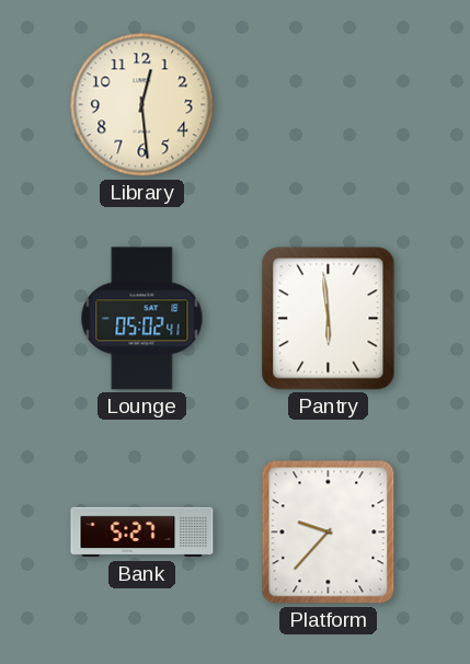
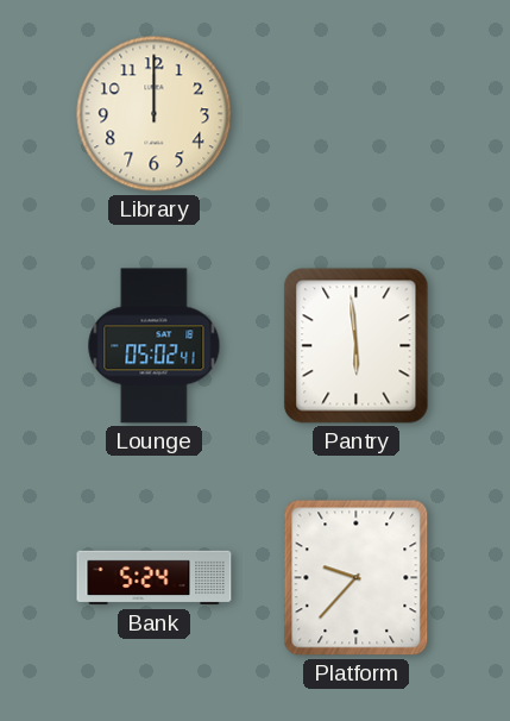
Library: 12:29 -> 12:00
Bank: 5:27 -> 5:24
